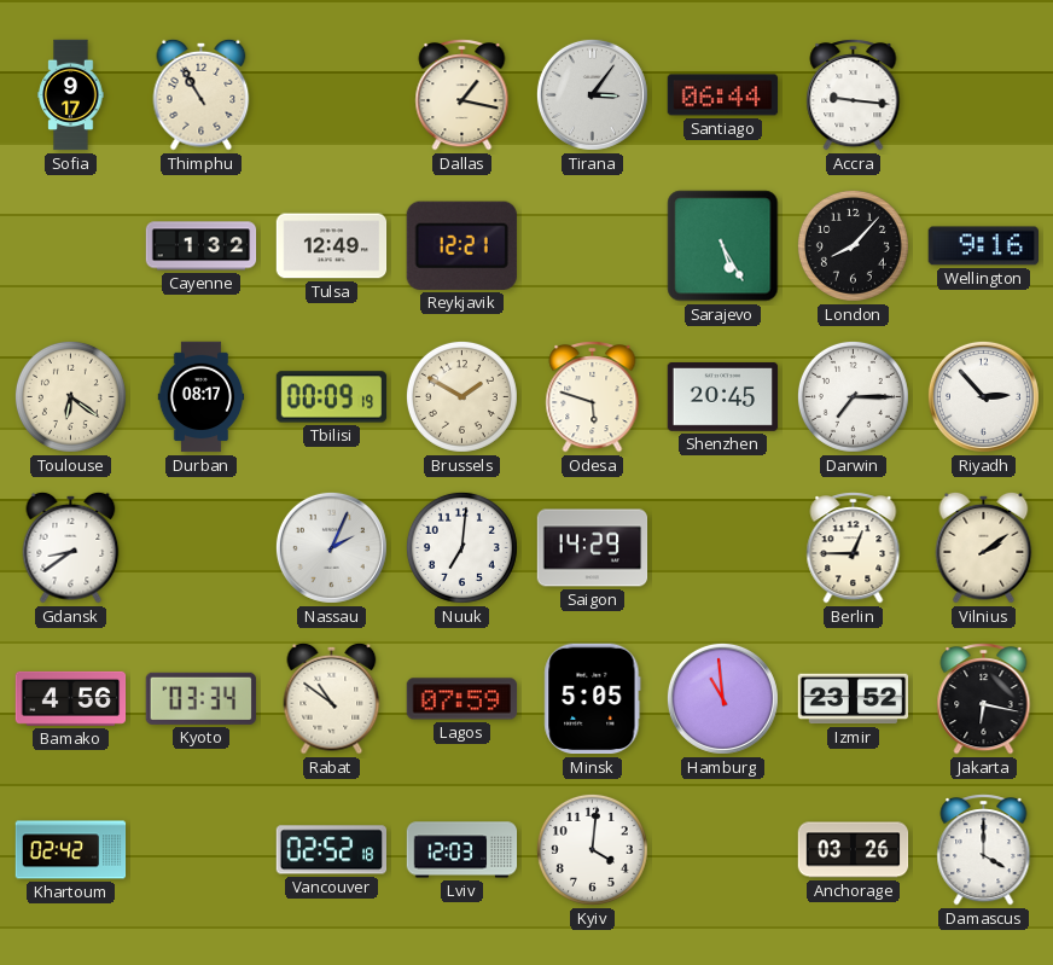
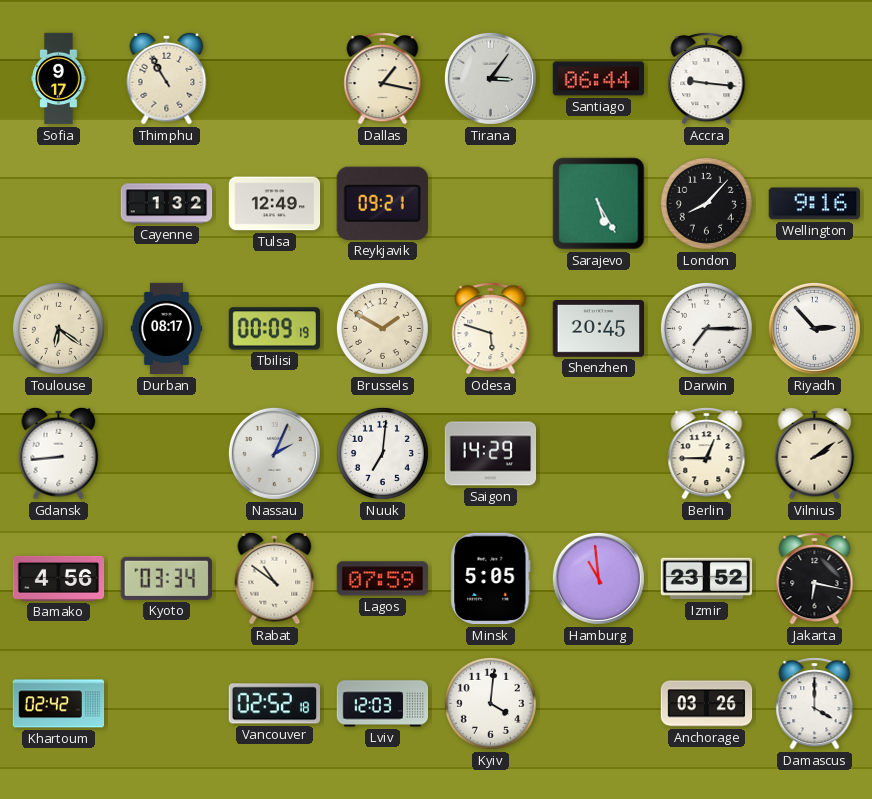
Reykjavik: 12:21 -> 09:21
Gdansk: 8:39 -> 8:44
